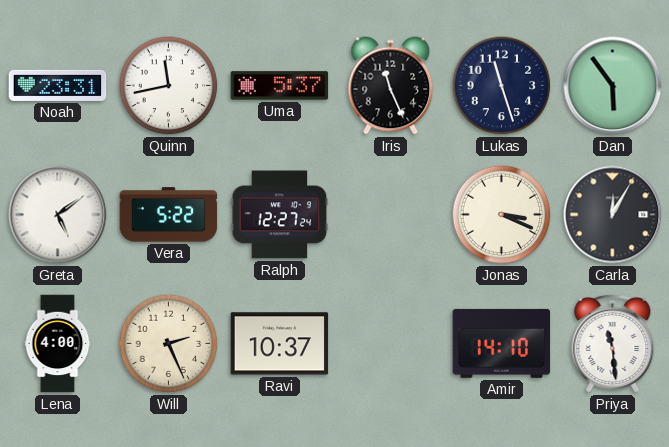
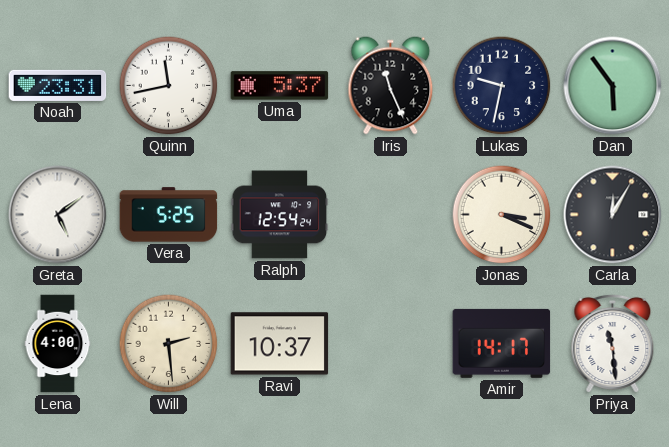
Lukas: 11:27 -> 9:32
Vera: 5:22 -> 5:25
Ralph: 12:27 -> 12:54
Will: 2:26 -> 2:29
Amir: 14:10 -> 14:17
